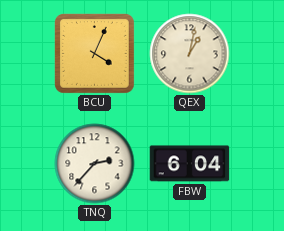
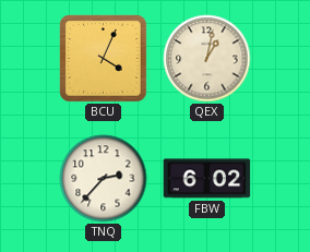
FBW: 6:04 -> 6:02
